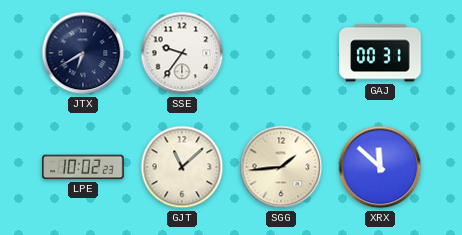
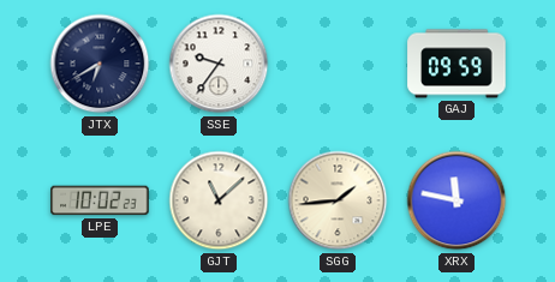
GAJ: 00:31 -> 09:59
XRX: 11:52 -> 11:47
